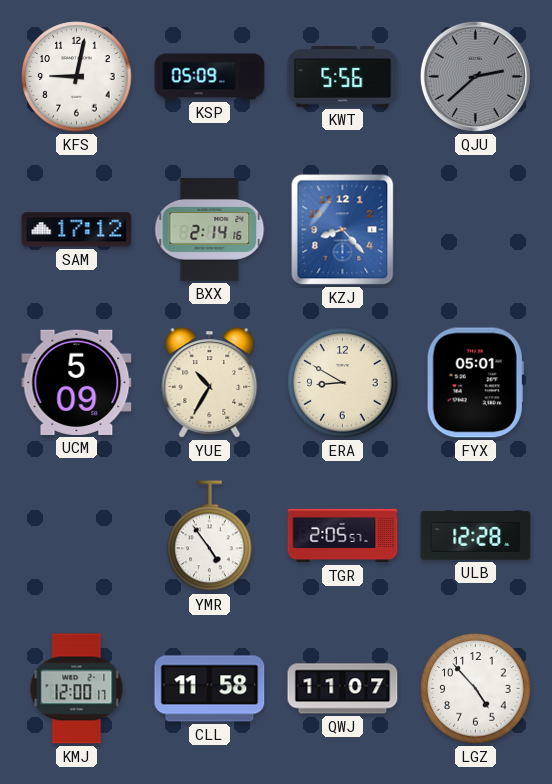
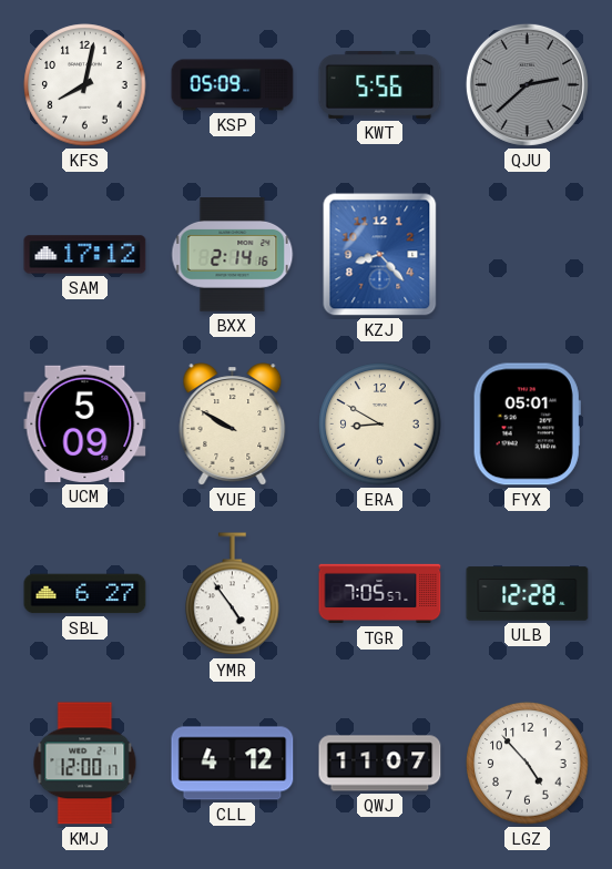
KFS: 9:02 -> 8:02
YUE: 10:35 -> 9:50
SBL: none -> 6:27
TGR: 2:05 -> 7:05
CLL: 11:58 -> 4:12
